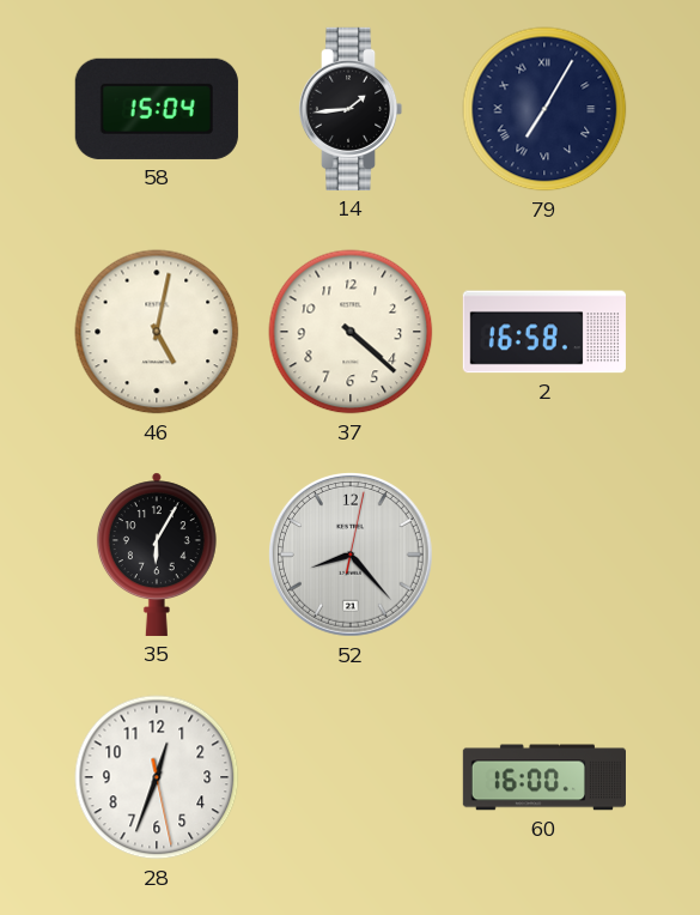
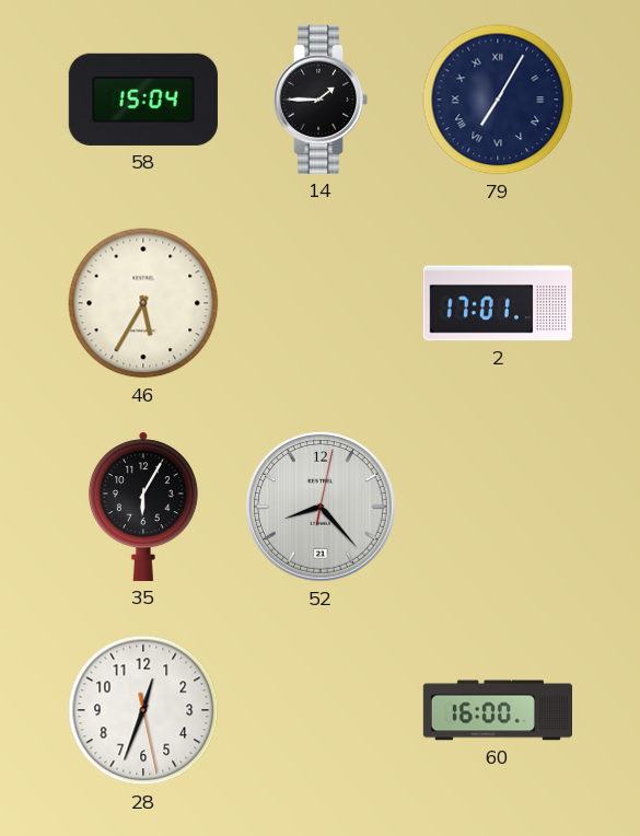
14: 1:44 -> 1:45
46: 5:02 -> 5:35
37: 4:22 -> none
2: 16:58 -> 17:01
